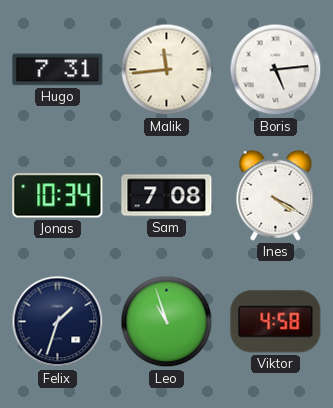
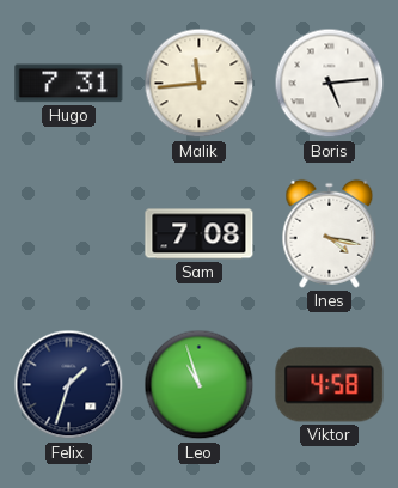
Jonas: 10:34 -> none
Ines: 4:20 -> 4:17
